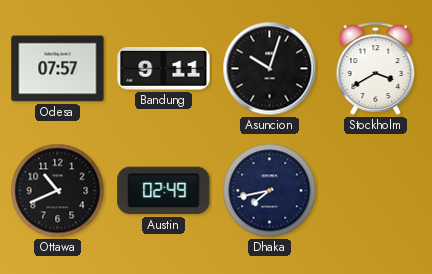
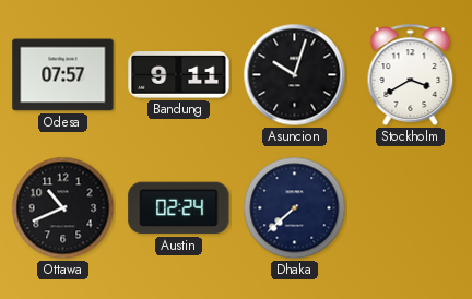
Austin: 02:49 -> 02:24
Dhaka: 7:43 -> 7:38
